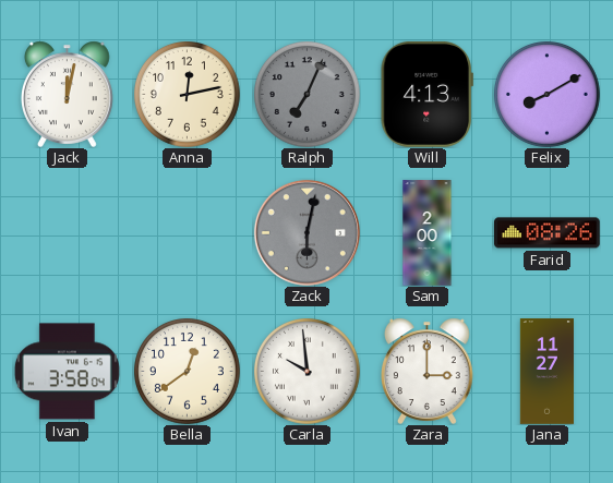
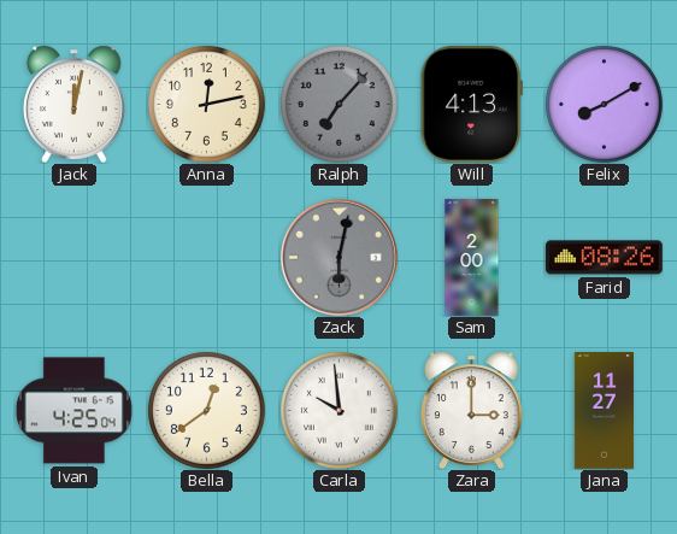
Ralph: 7:04 -> 7:07
Ivan: 3:58 -> 4:25
